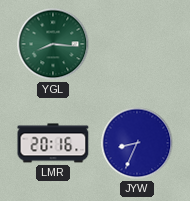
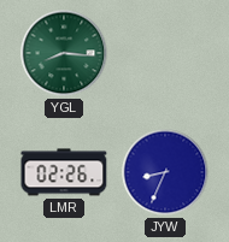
LMR: 20:16 -> 02:26
